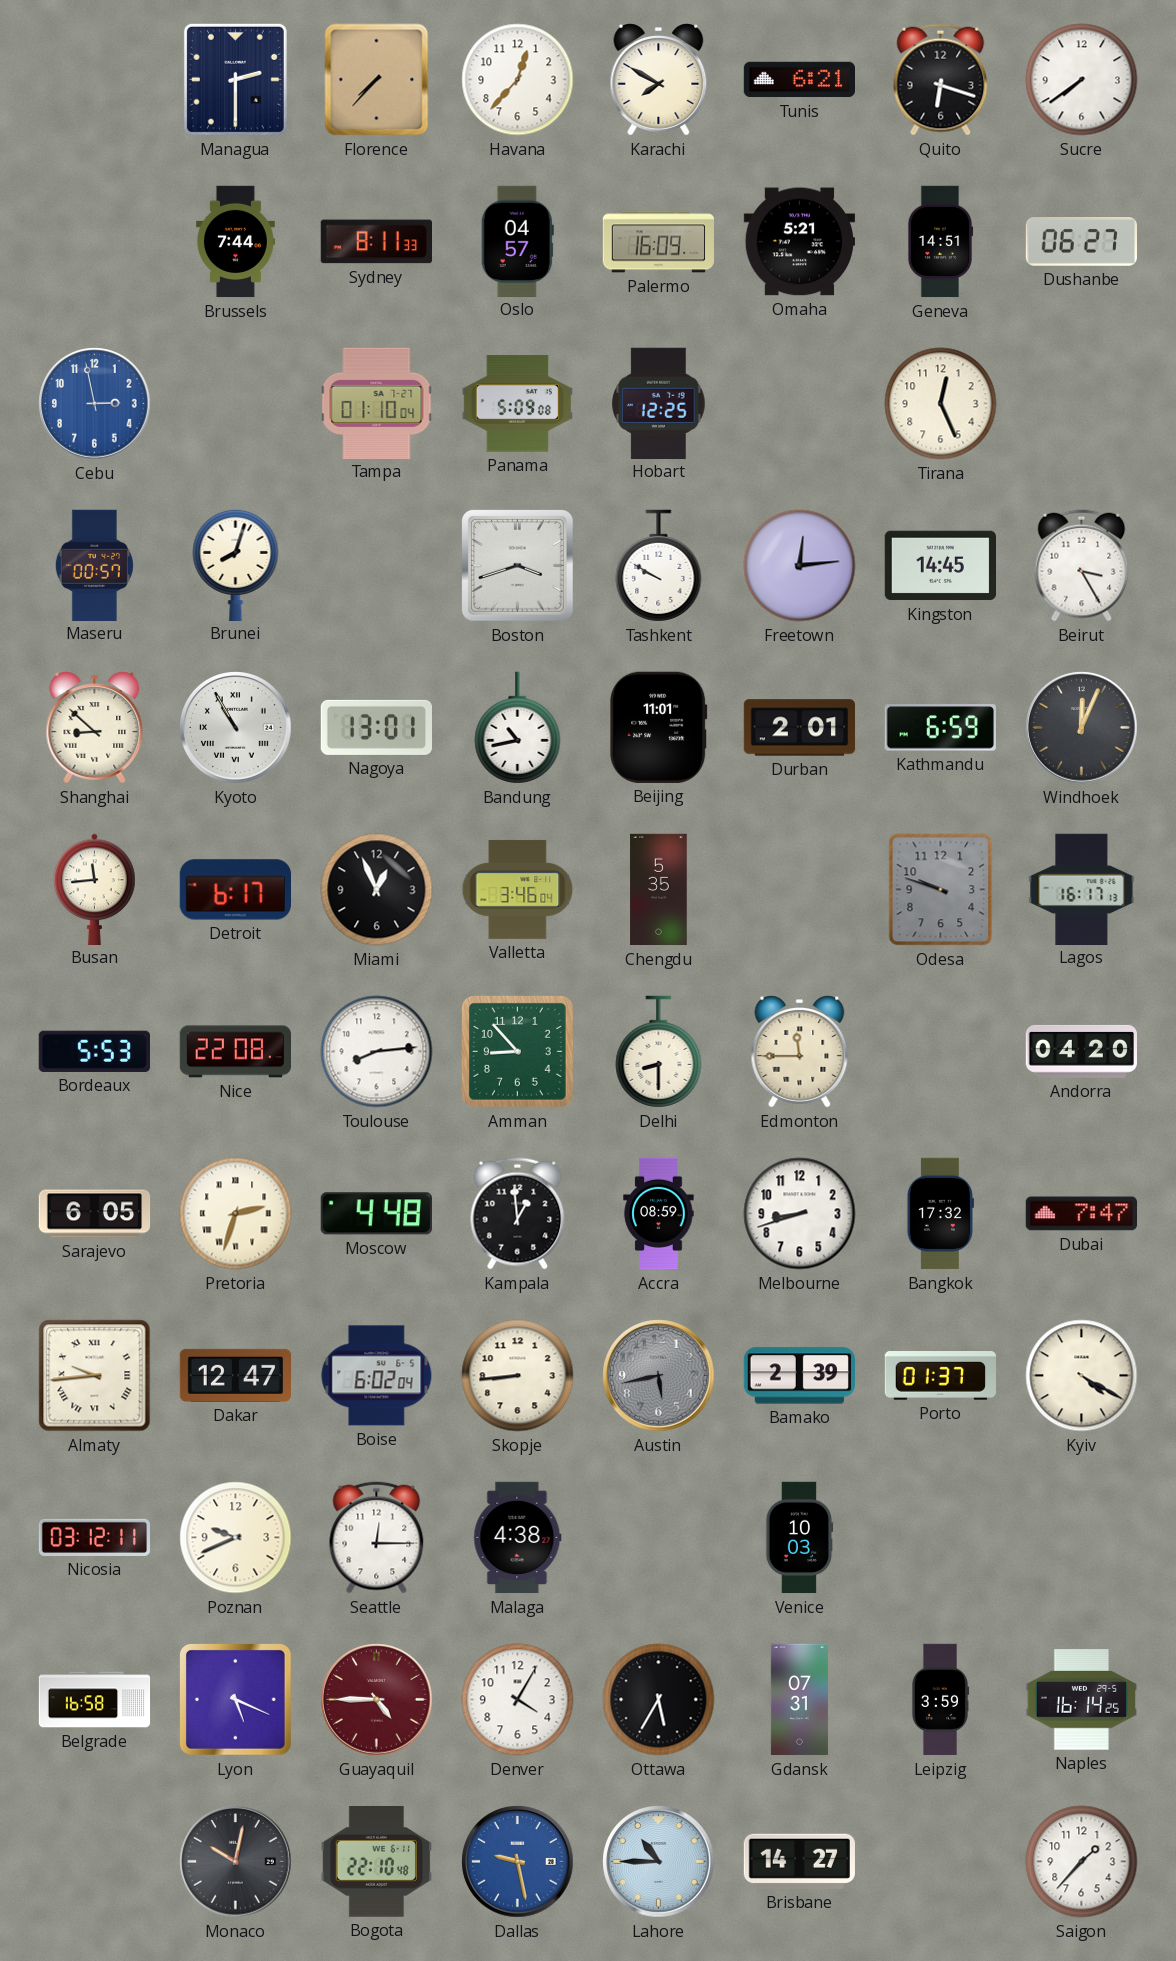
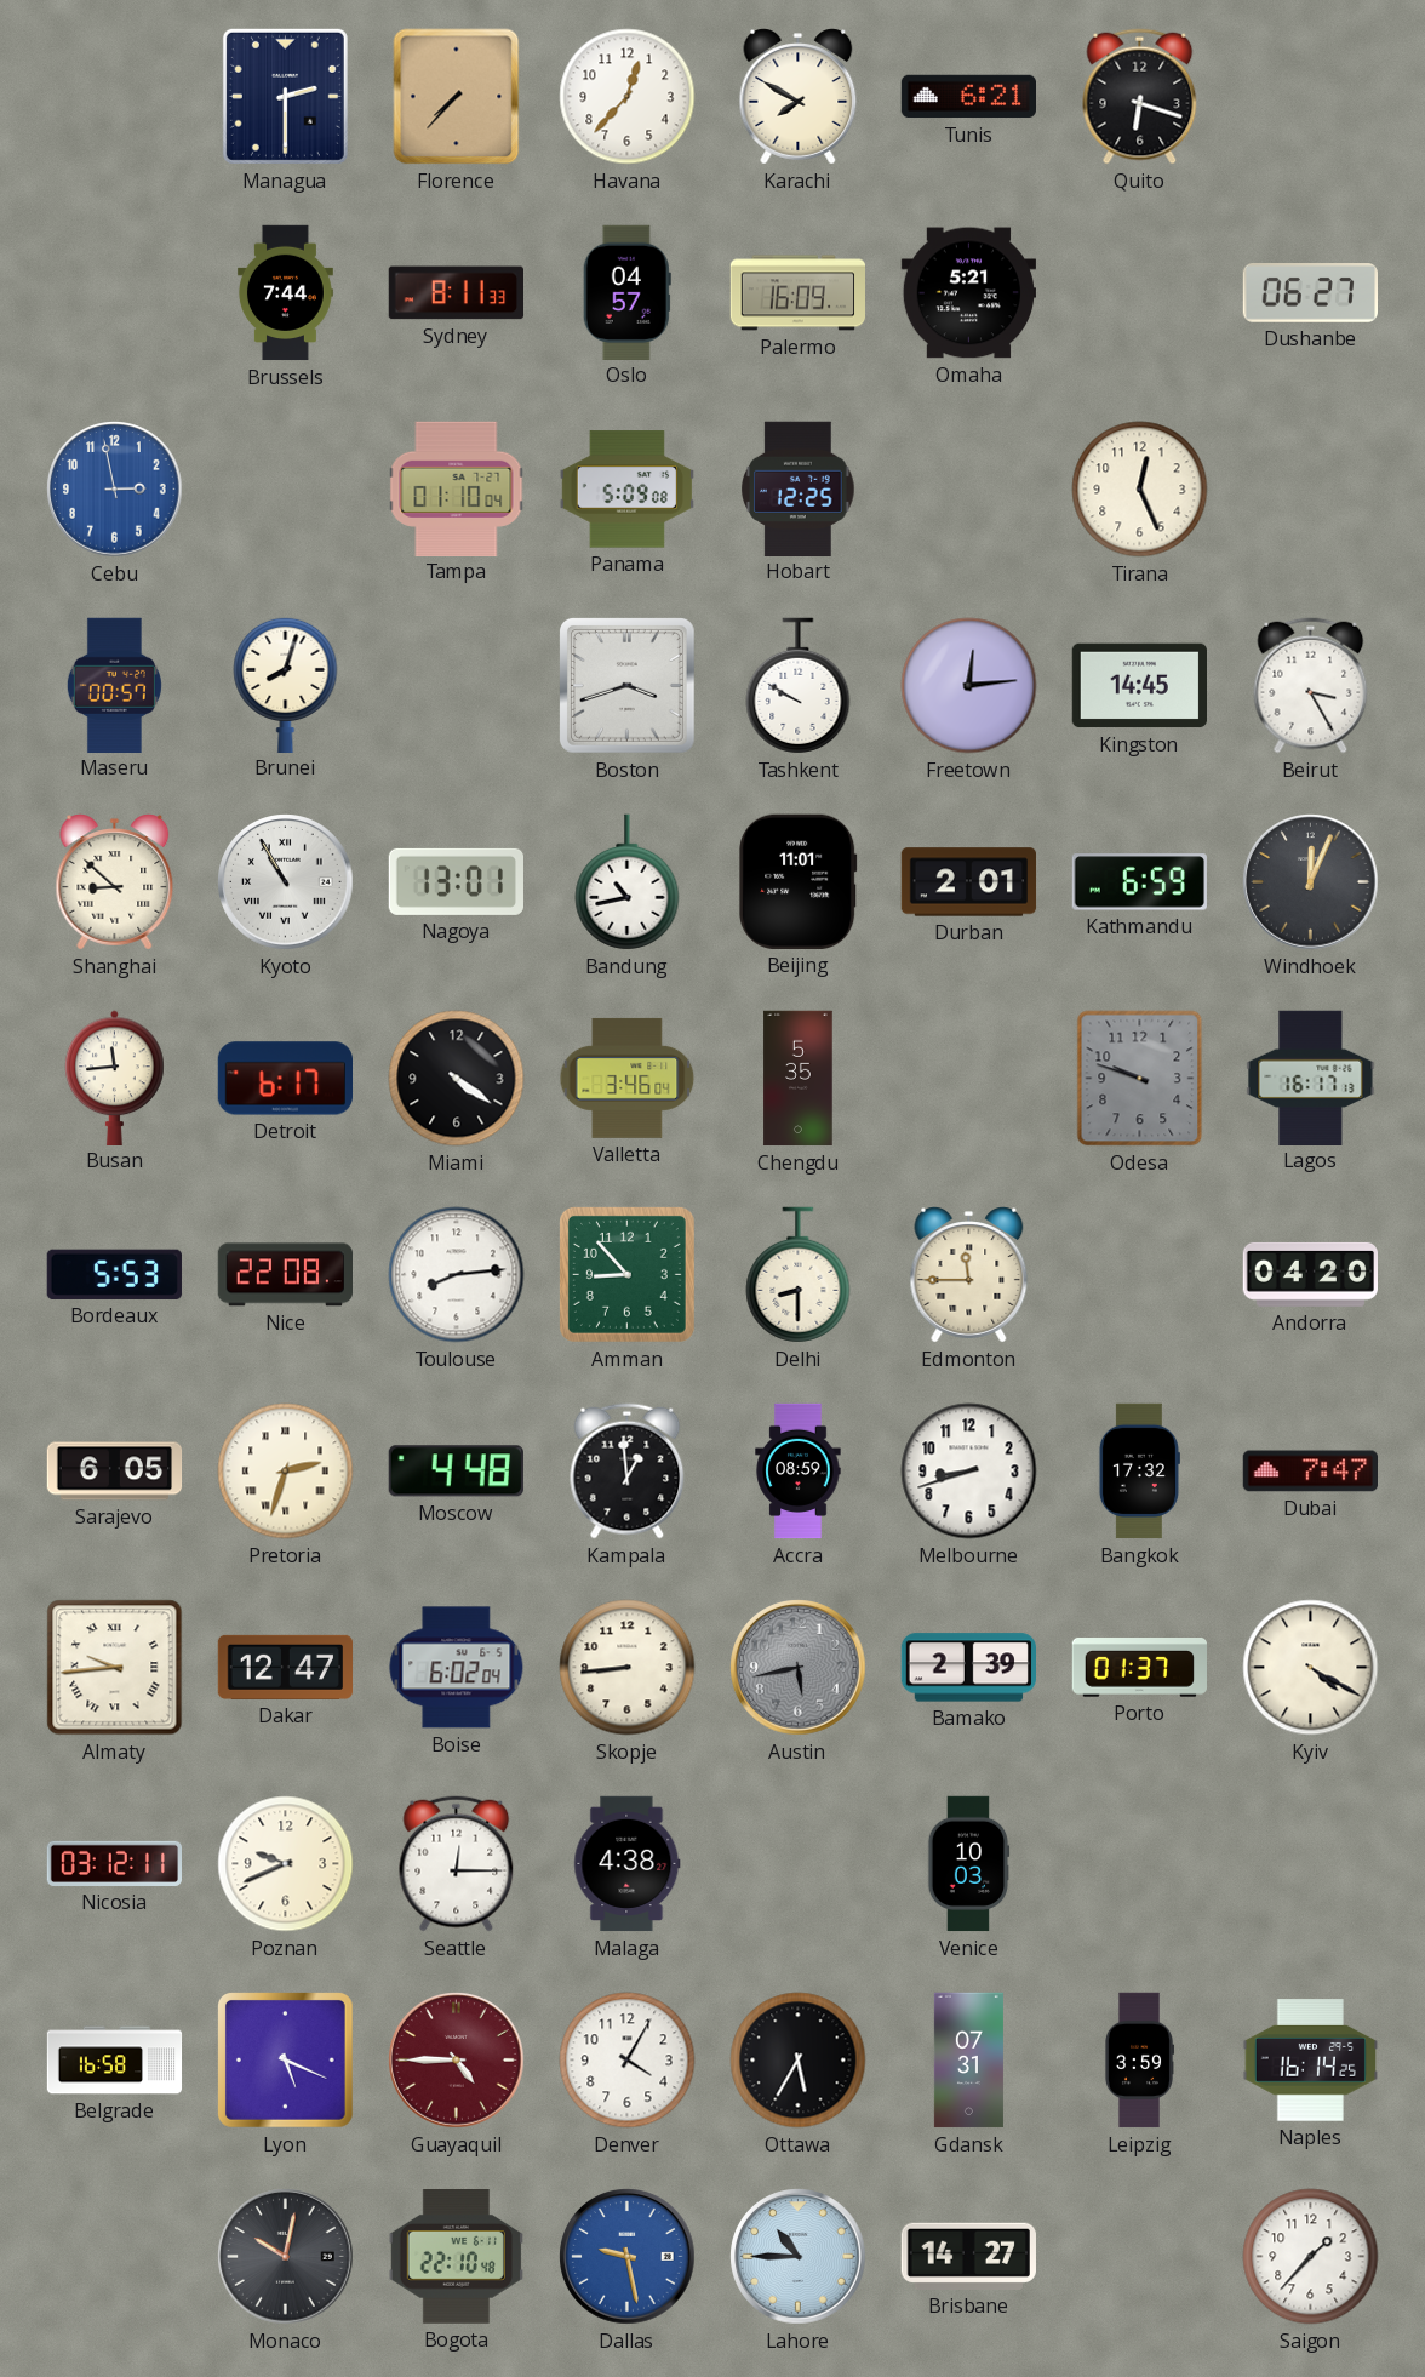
Sucre: 7:39 -> none
Geneva: 14:51 -> none
Miami: 12:56 -> 4:21
